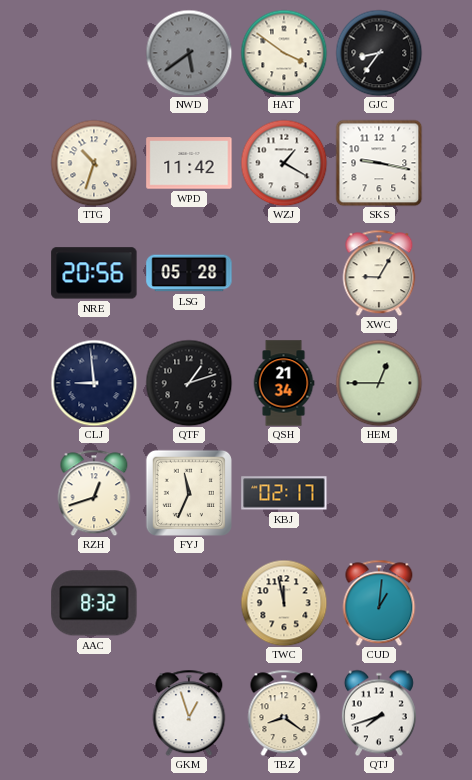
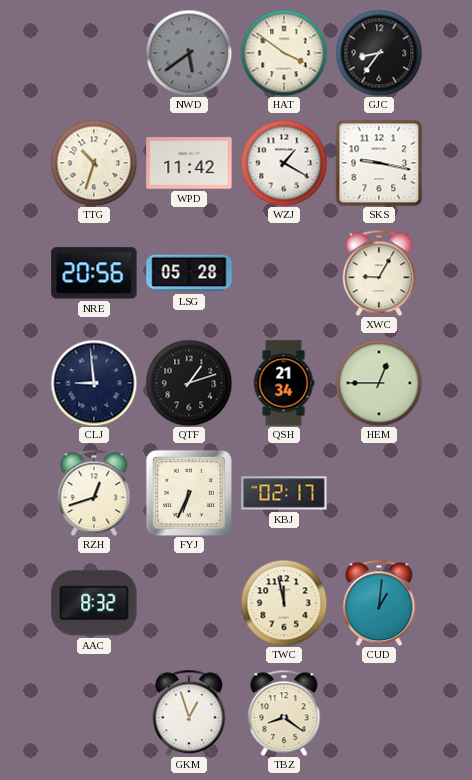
FYJ: 11:34 -> 6:34
QTJ: 7:42 -> none
